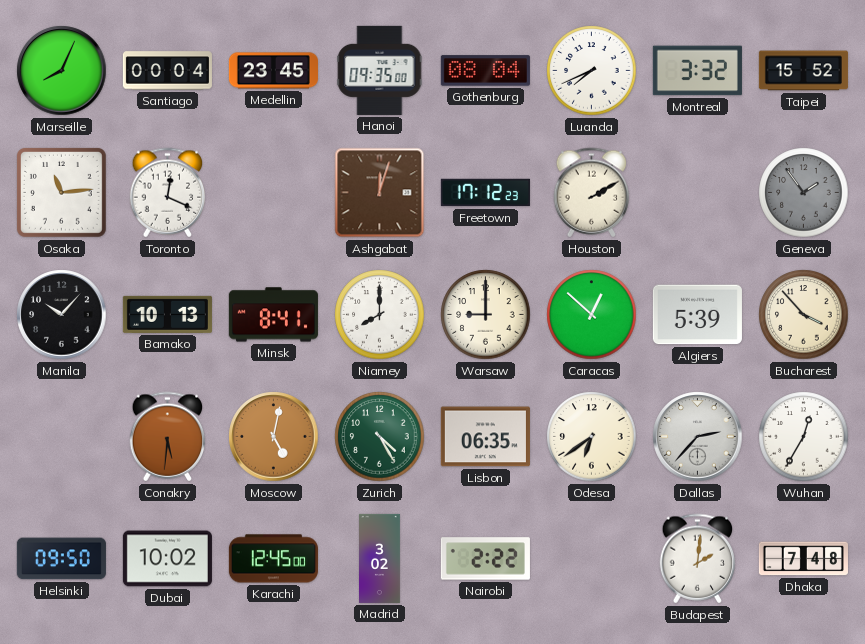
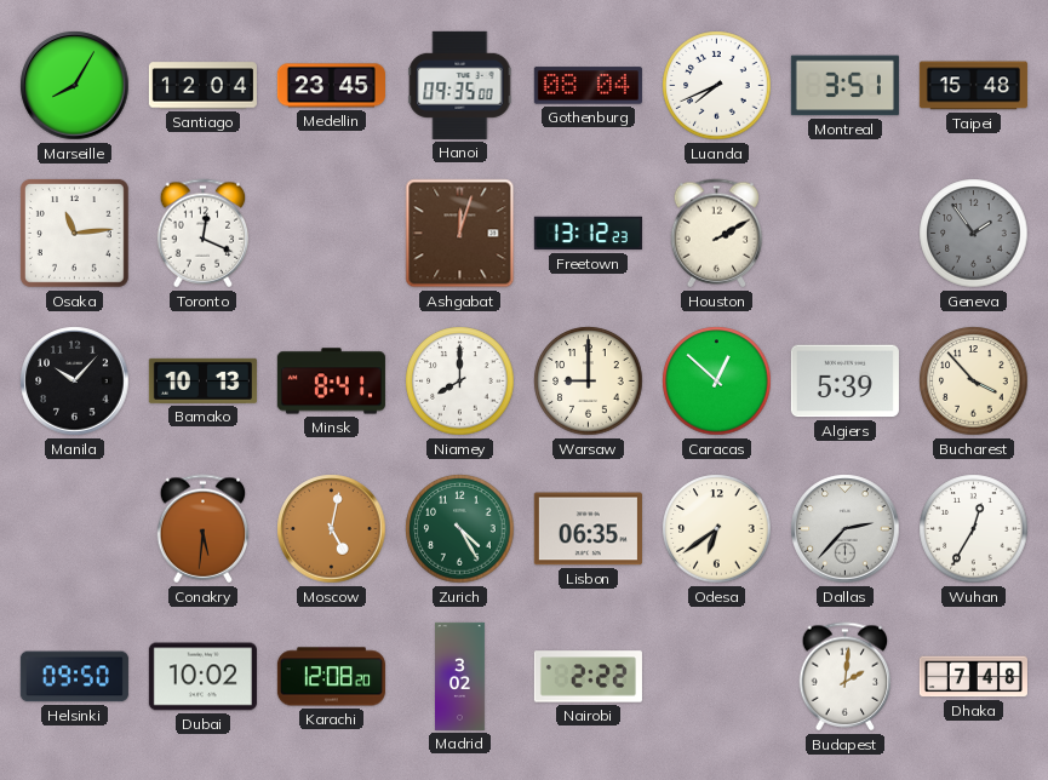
Marseille: 8:04 -> 8:05
Santiago: 00:04 -> 12:04
Montreal: 3:32 -> 3:51
Taipei: 15:52 -> 15:48
Freetown: 17:12 -> 13:12
Karachi: 12:45 -> 12:08
